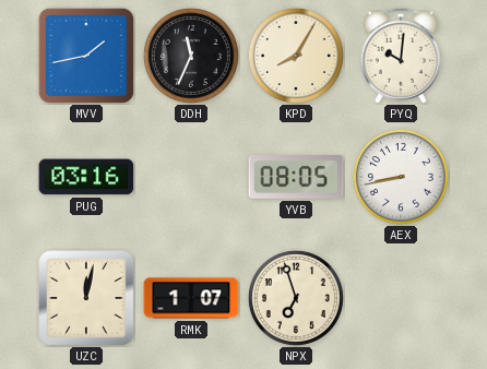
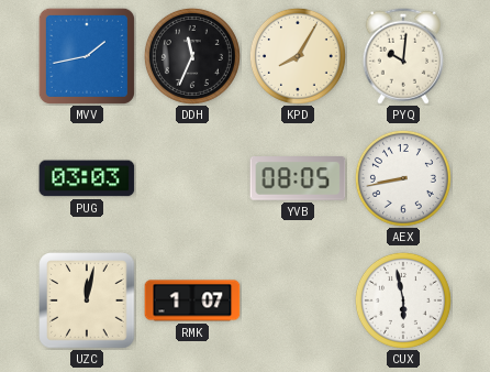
PUG: 03:16 -> 03:03
NPX: 6:57 -> none
CUX: none -> 5:58
